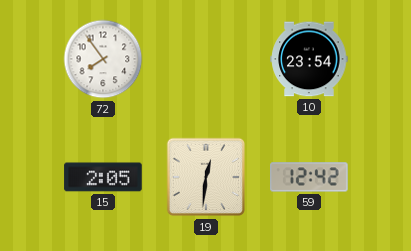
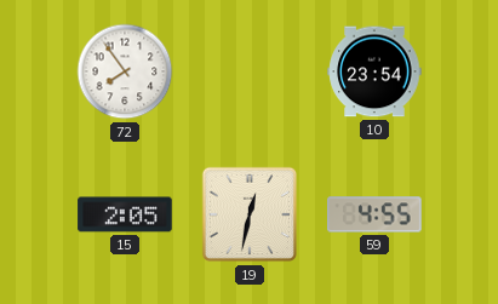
19: 12:31 -> 12:32
59: 12:42 -> 4:55
